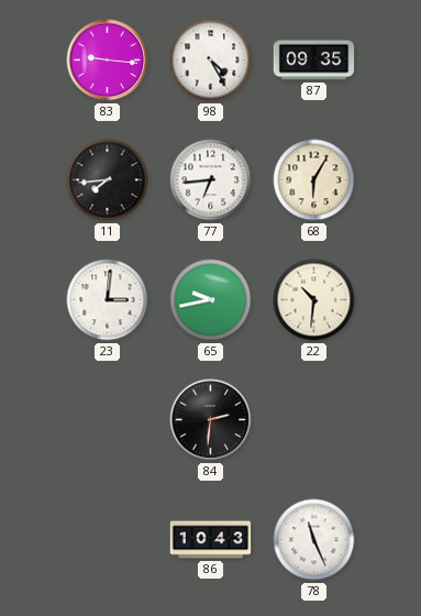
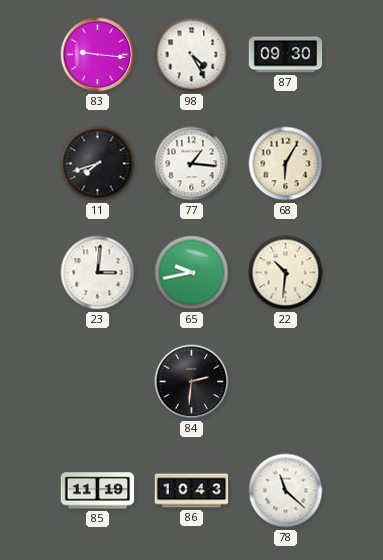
87: 09:35 -> 09:30
11: 7:44 -> 7:42
77: 6:44 -> 1:16
85: none -> 11:19
78: 11:26 -> 11:22
